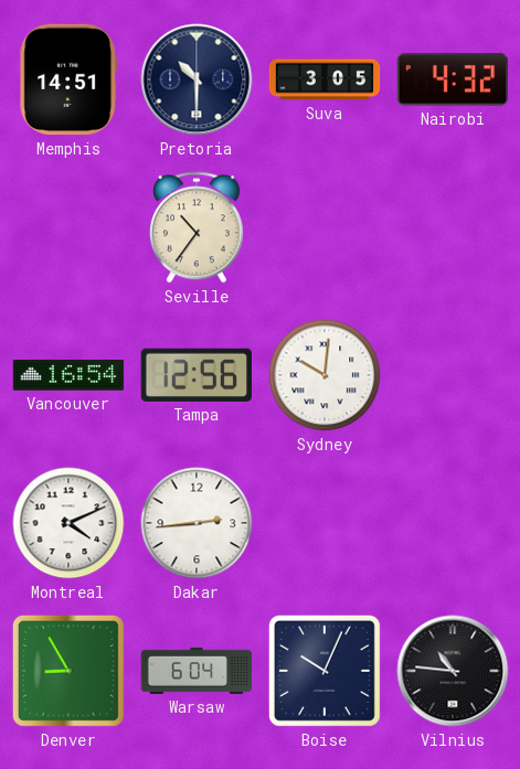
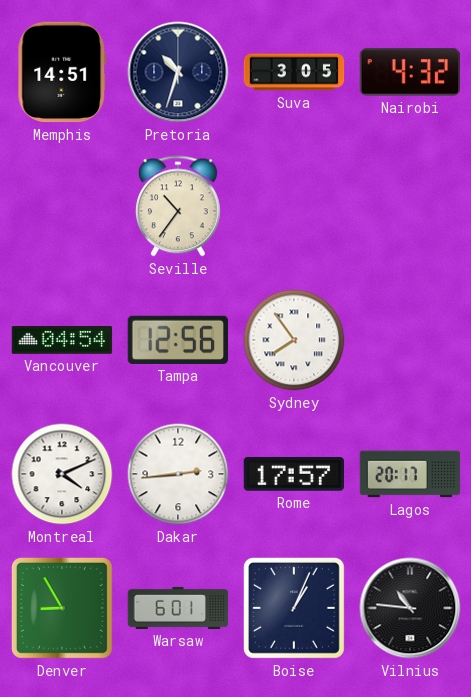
Pretoria: 10:30 -> 10:33
Vancouver: 16:54 -> 04:54
Sydney: 10:01 -> 7:54
Rome: none -> 17:57
Lagos: none -> 20:17
Warsaw: 6:04 -> 6:01
Boise: 10:04 -> 1:04
